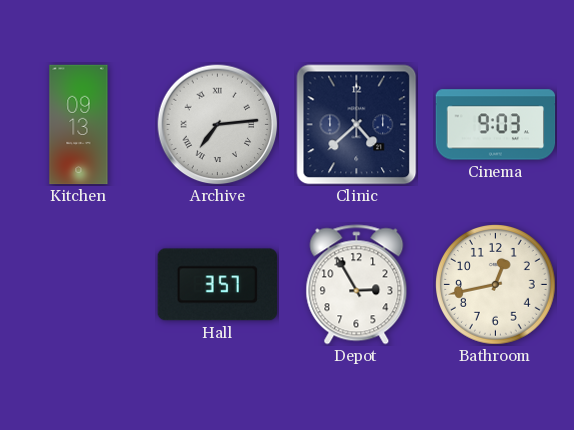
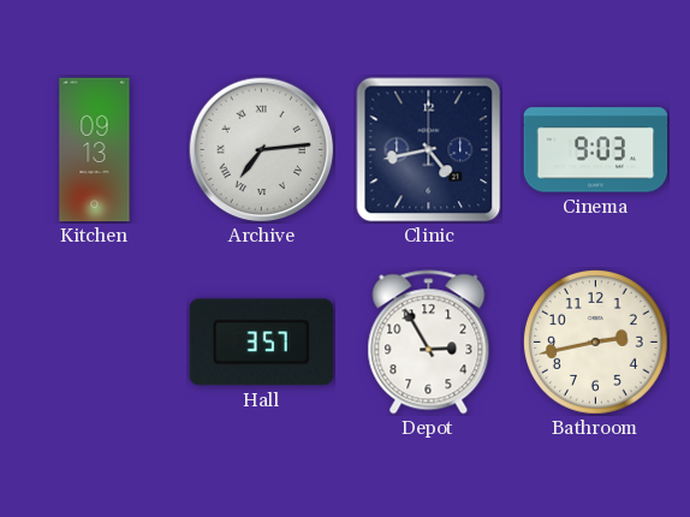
Clinic: 4:38 -> 4:43
Bathroom: 12:43 -> 2:43
